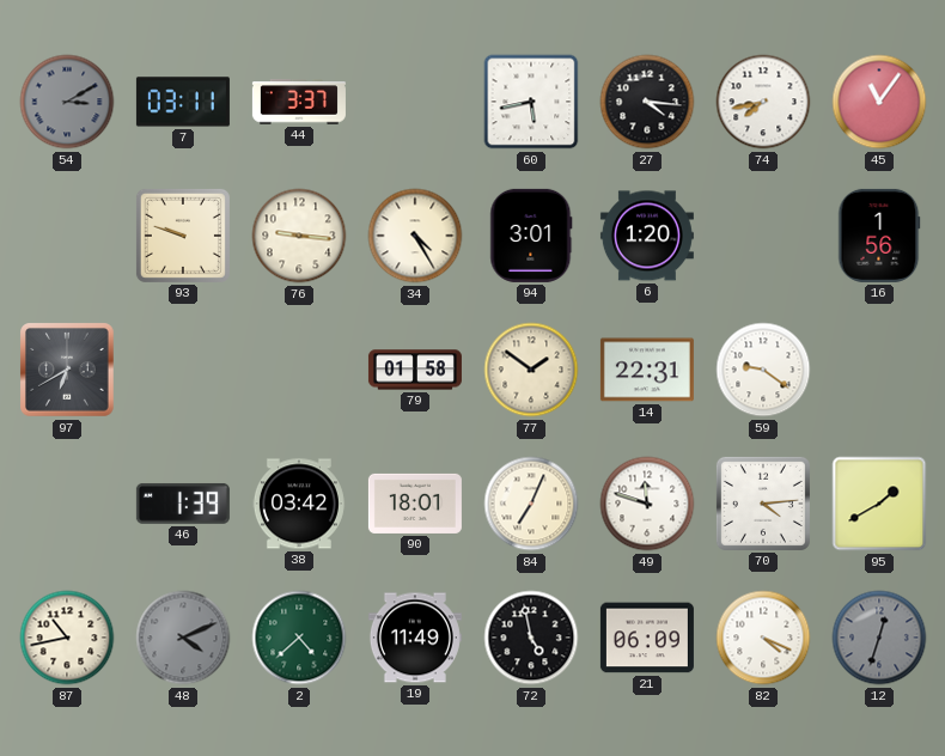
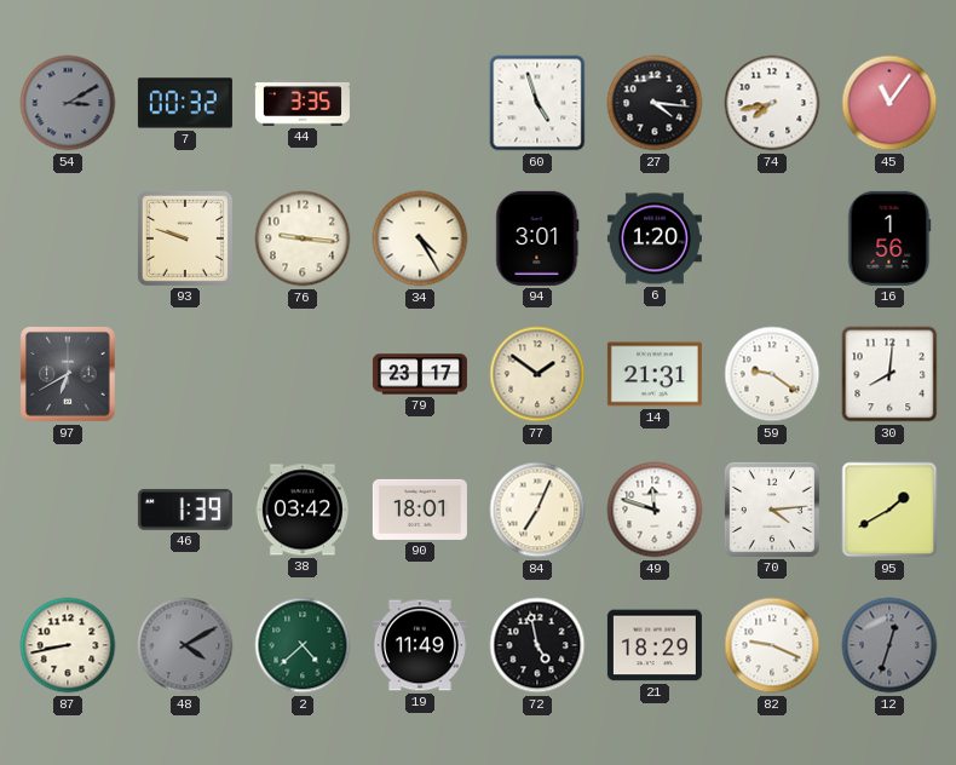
7: 03:11 -> 00:32
44: 3:37 -> 3:35
60: 5:43 -> 4:57
79: 01:58 -> 23:17
14: 22:31 -> 21:31
30: none -> 8:01
87: 10:43 -> 8:43
48: 4:11 -> 4:10
21: 06:09 -> 18:29
82: 4:19 -> 9:19
